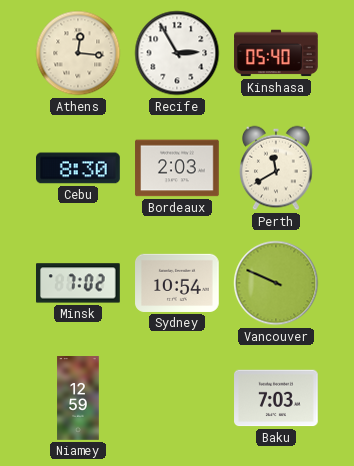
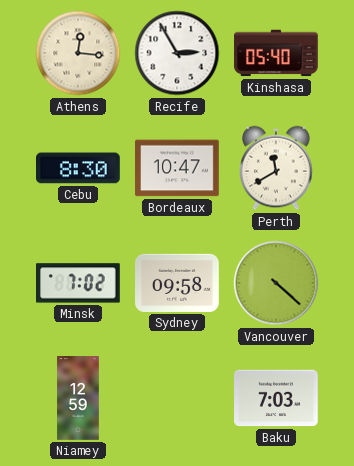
Bordeaux: 2:03 -> 10:47
Sydney: 10:54 -> 09:58
Vancouver: 9:49 -> 4:22
